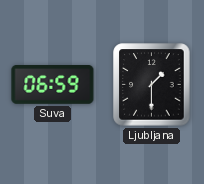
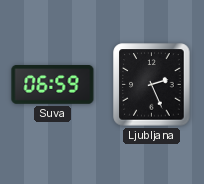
Ljubljana: 1:30 -> 2:26
